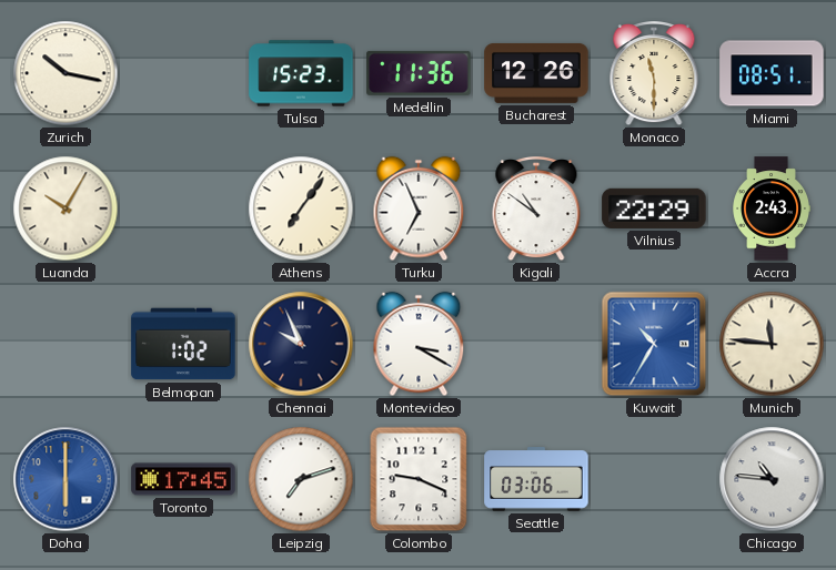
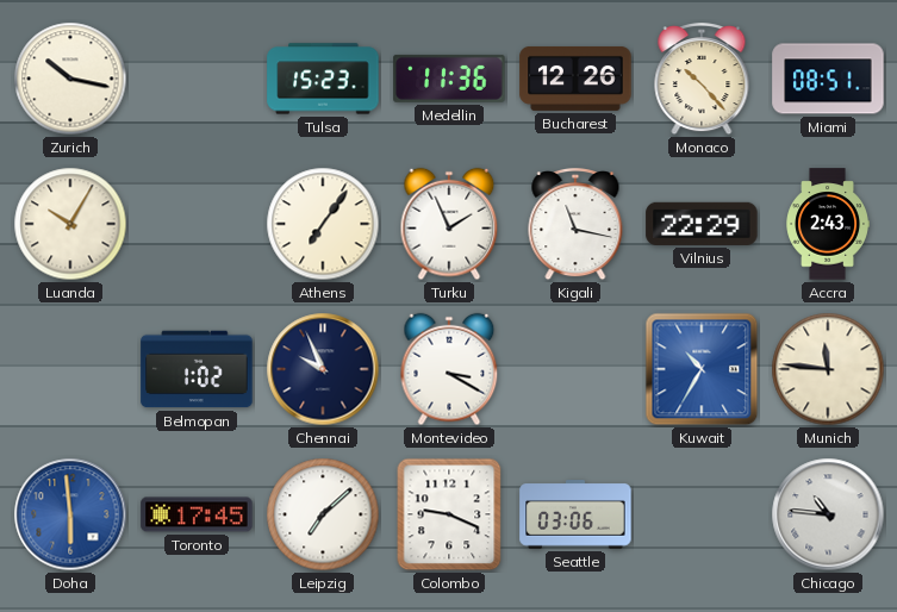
Monaco: 11:30 -> 10:23
Turku: 6:56 -> 1:56
Kigali: 10:51 -> 11:17
Doha: 6:00 -> 5:59
Leipzig: 7:12 -> 7:08
